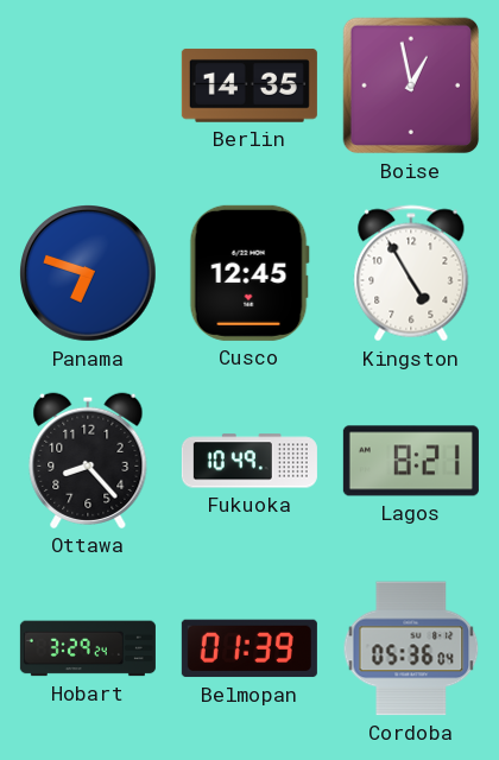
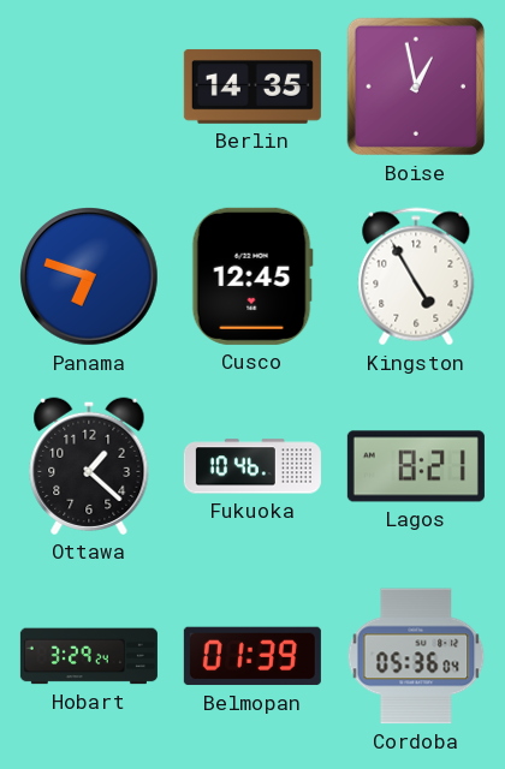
Ottawa: 8:23 -> 1:22
Fukuoka: 10:49 -> 10:46
